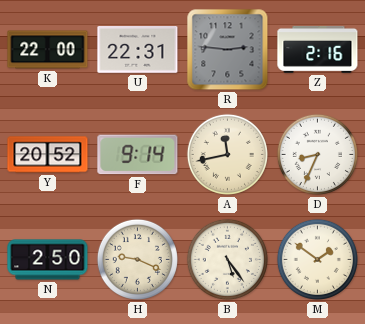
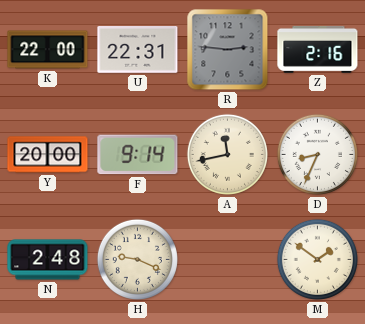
Y: 20:52 -> 20:00
N: 2:50 -> 2:48
B: 5:24 -> none
